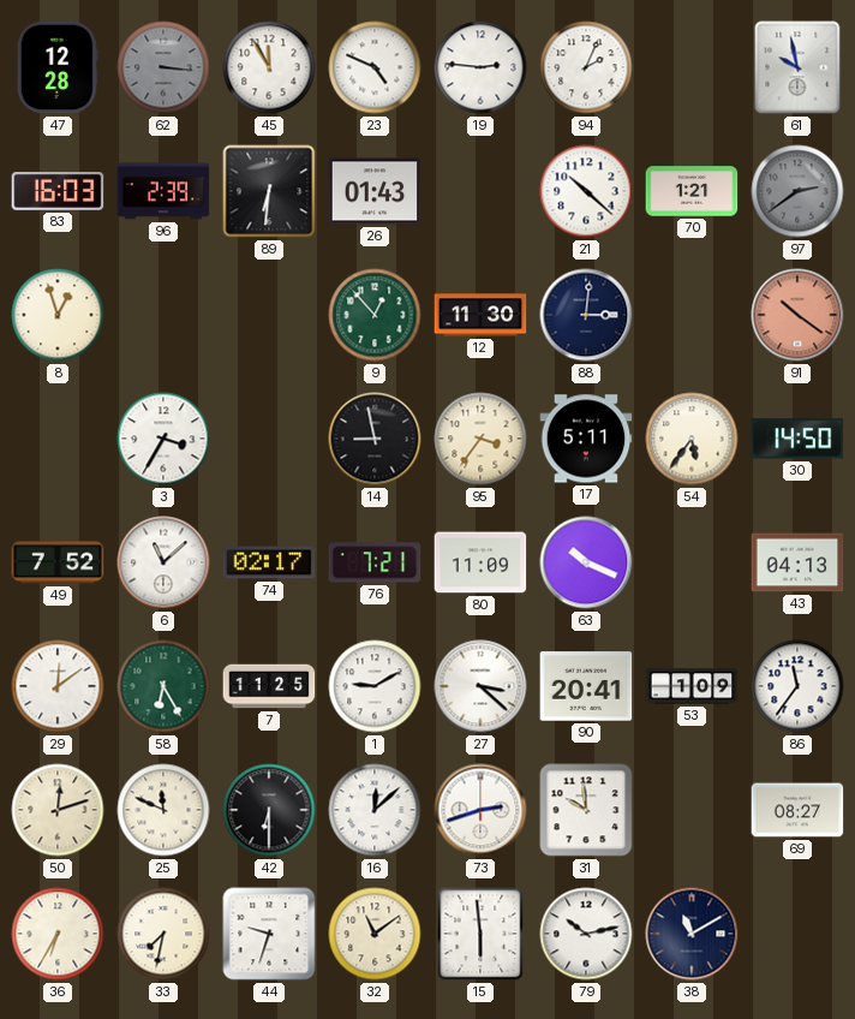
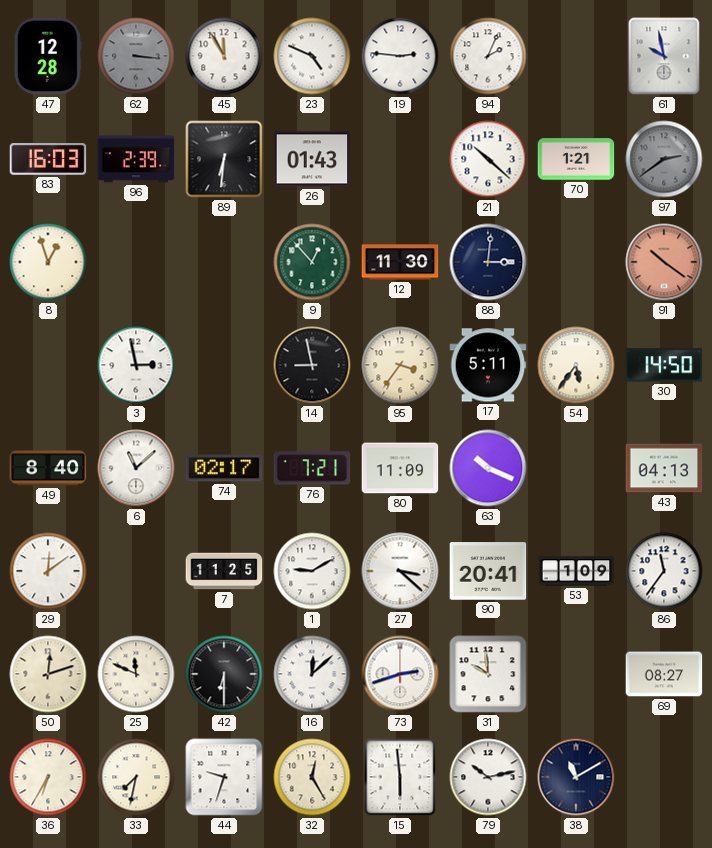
3: 3:35 -> 2:58
49: 7:52 -> 8:40
58: 6:25 -> none
32: 11:09 -> 12:25
